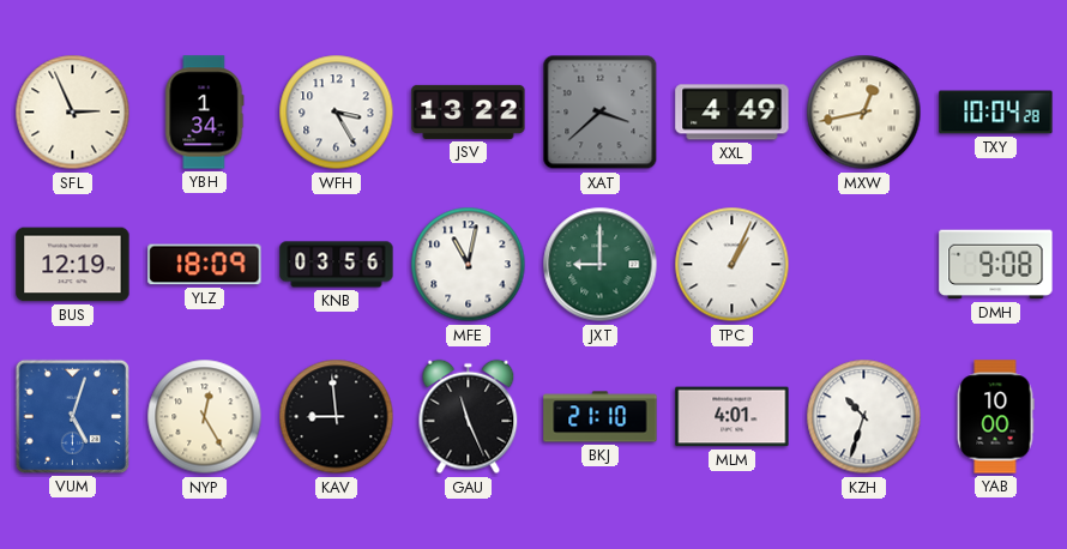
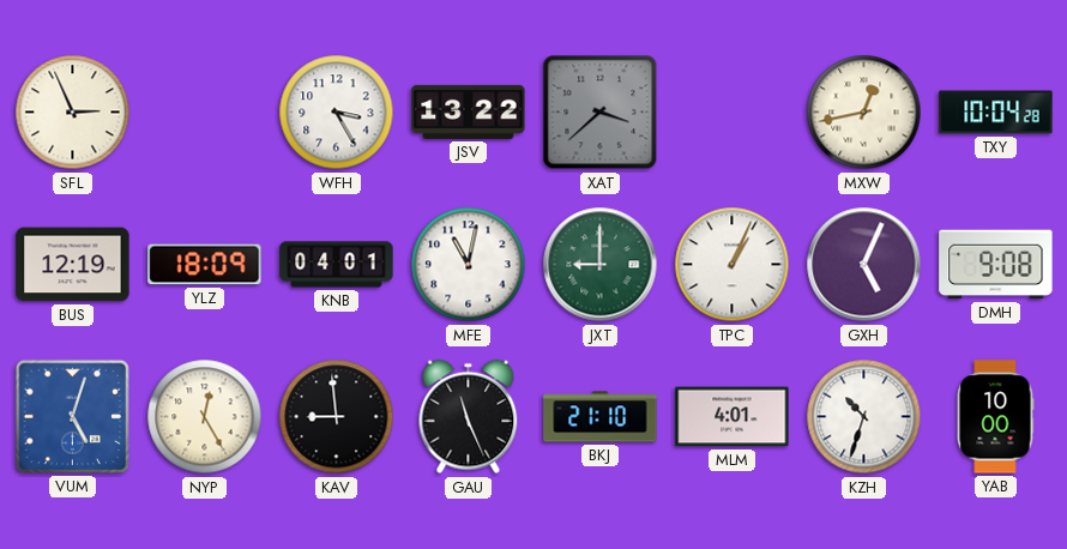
YBH: 1:34 -> none
XXL: 4:49 -> none
KNB: 03:56 -> 04:01
GXH: none -> 5:04
